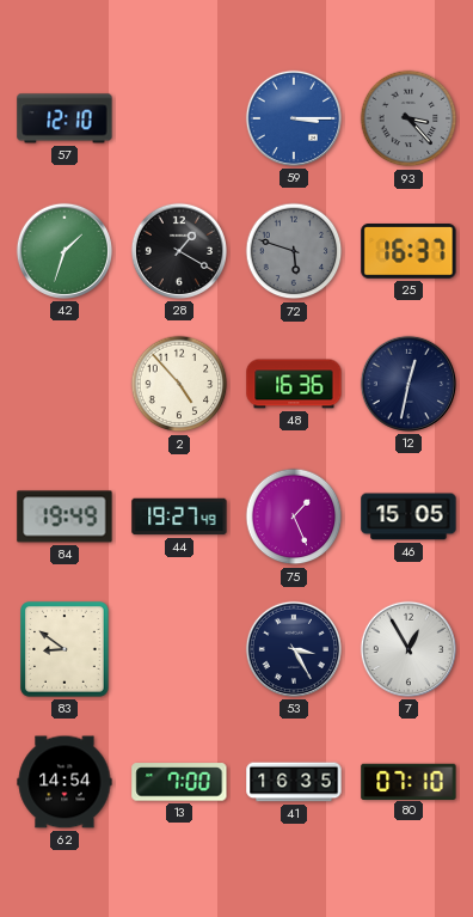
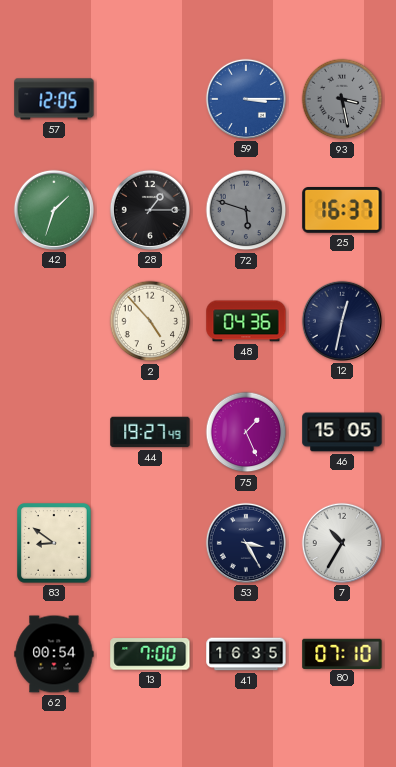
57: 12:10 -> 12:05
93: 3:23 -> 3:28
28: 1:20 -> 1:15
48: 16:36 -> 04:36
84: 19:49 -> none
7: 12:55 -> 10:35
62: 14:54 -> 00:54
